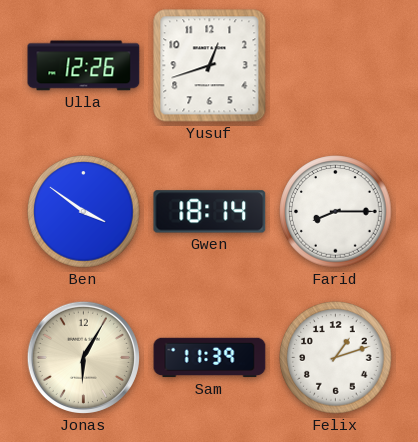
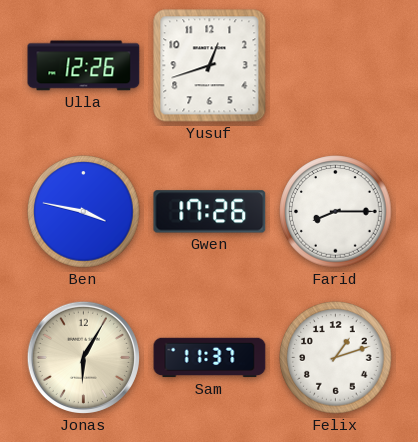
Ben: 3:51 -> 3:47
Gwen: 18:14 -> 17:26
Sam: 11:39 -> 11:37
